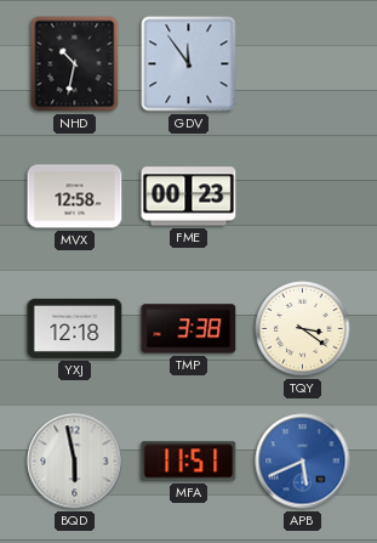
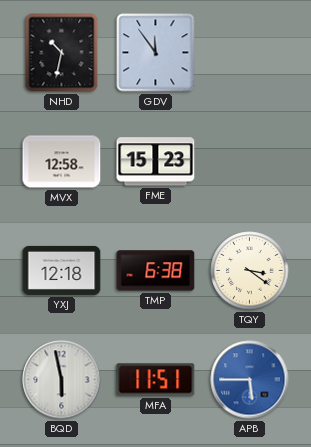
FME: 00:23 -> 15:23
TMP: 3:38 -> 6:38
APB: 5:41 -> 5:45
